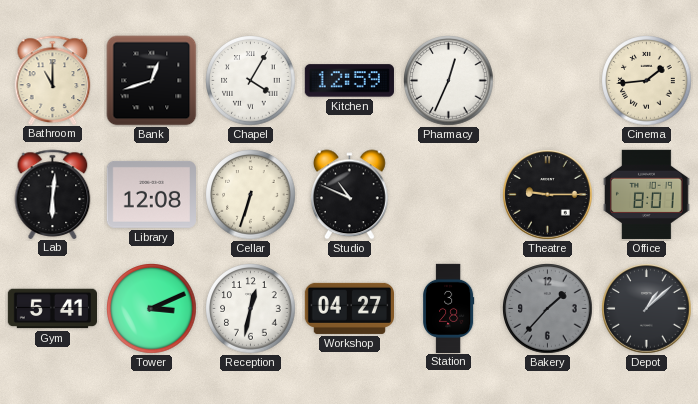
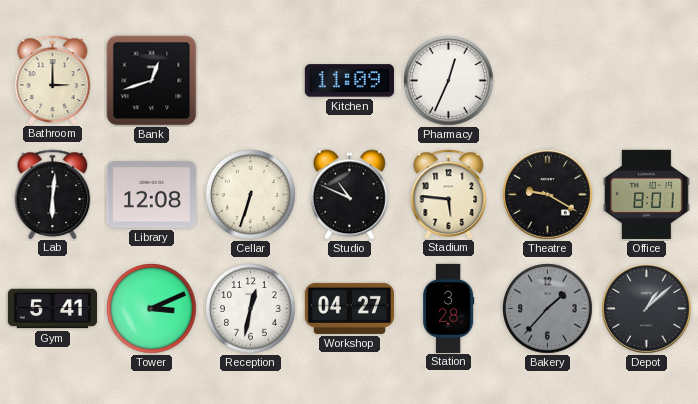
Bathroom: 11:00 -> 3:00
Chapel: 4:05 -> none
Kitchen: 12:59 -> 11:09
Cinema: 1:44 -> none
Stadium: none -> 5:46
Theatre: 9:15 -> 9:20
